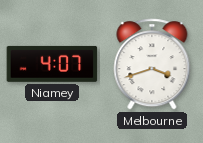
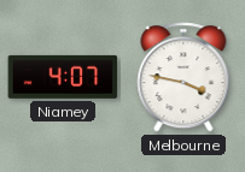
Melbourne: 3:42 -> 3:47
